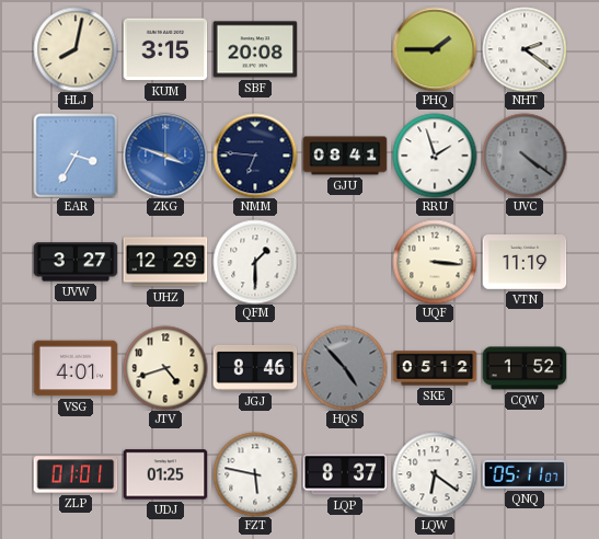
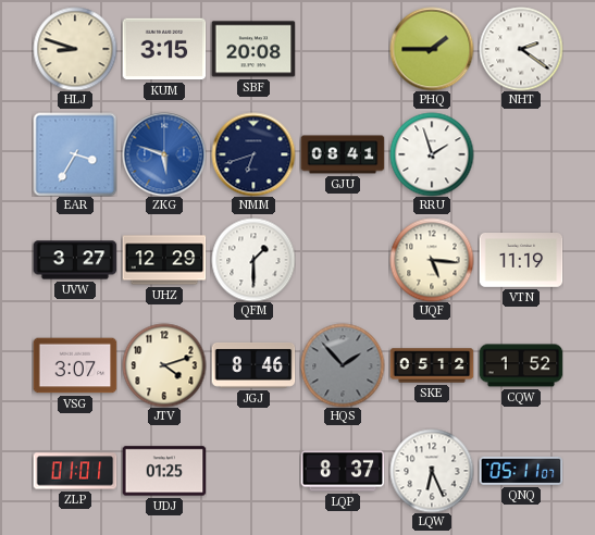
HLJ: 8:02 -> 8:48
ZKG: 3:48 -> 5:48
NMM: 6:46 -> 6:42
UVC: 4:21 -> none
UQF: 3:16 -> 5:16
VSG: 4:01 -> 3:07
JTV: 4:42 -> 4:12
HQS: 4:53 -> 1:53
FZT: 5:47 -> none
LQW: 6:21 -> 6:26
